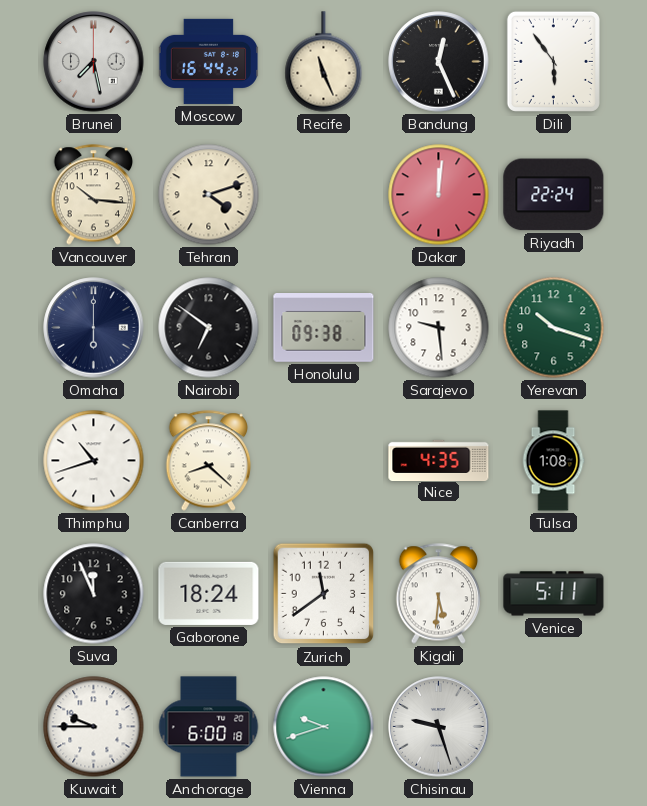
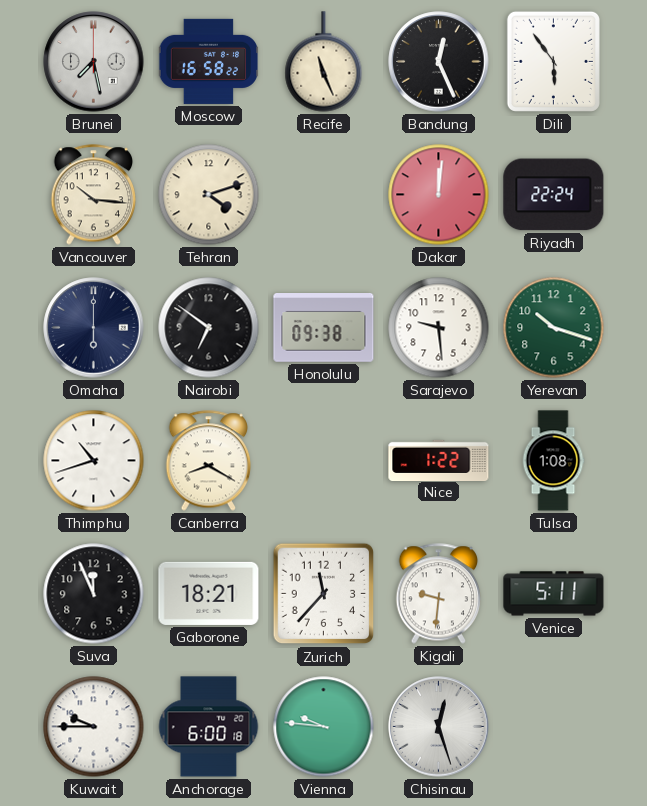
Moscow: 16:44 -> 16:58
Canberra: 8:22 -> 8:20
Nice: 4:35 -> 1:22
Gaborone: 18:24 -> 18:21
Zurich: 11:39 -> 11:37
Kigali: 5:31 -> 9:31
Vienna: 9:42 -> 9:46
Chisinau: 9:27 -> 12:27
